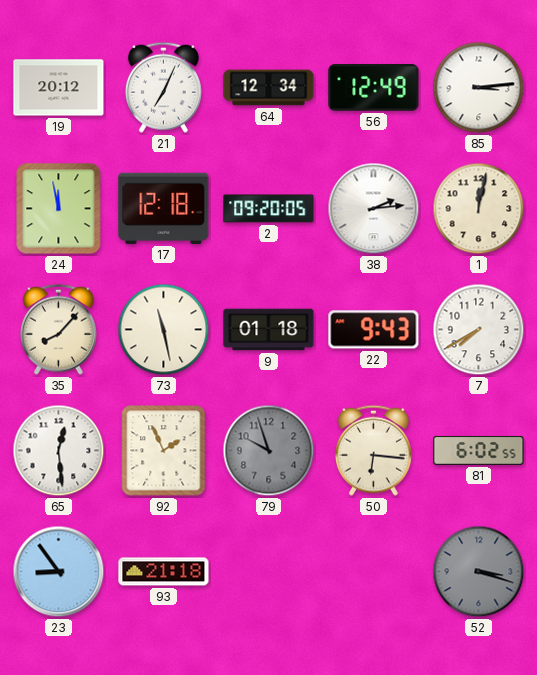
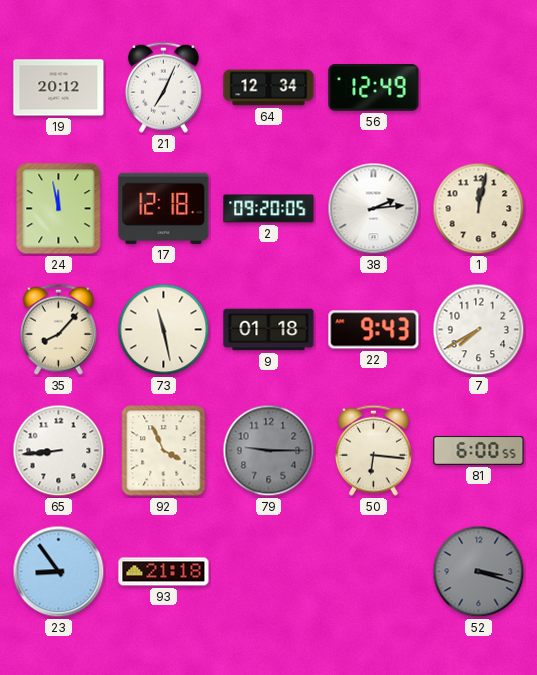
85: 3:14 -> none
65: 12:29 -> 8:44
92: 1:56 -> 3:56
79: 9:57 -> 9:15
81: 6:02 -> 6:00
